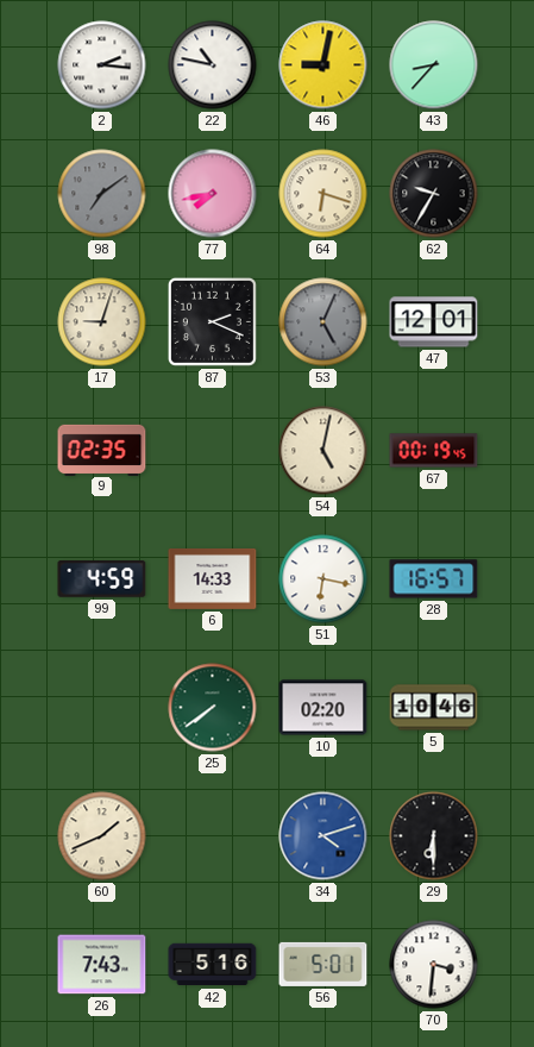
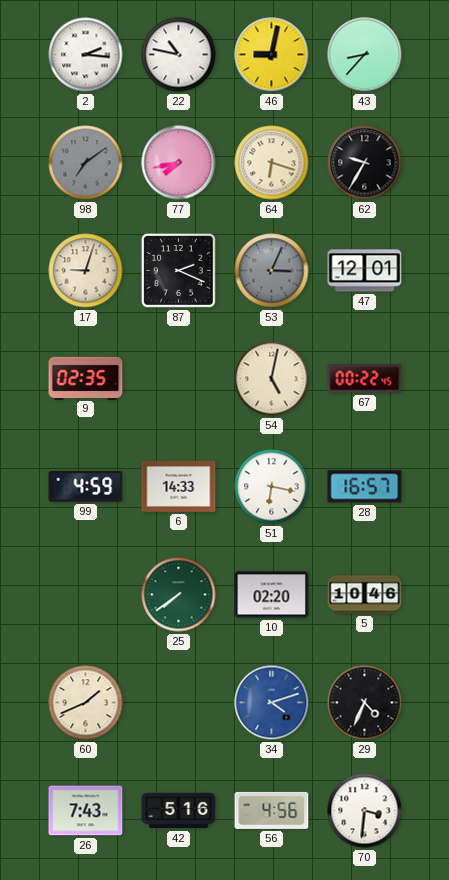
53: 5:04 -> 3:04
67: 00:19 -> 00:22
29: 6:30 -> 4:34
56: 5:01 -> 4:56
